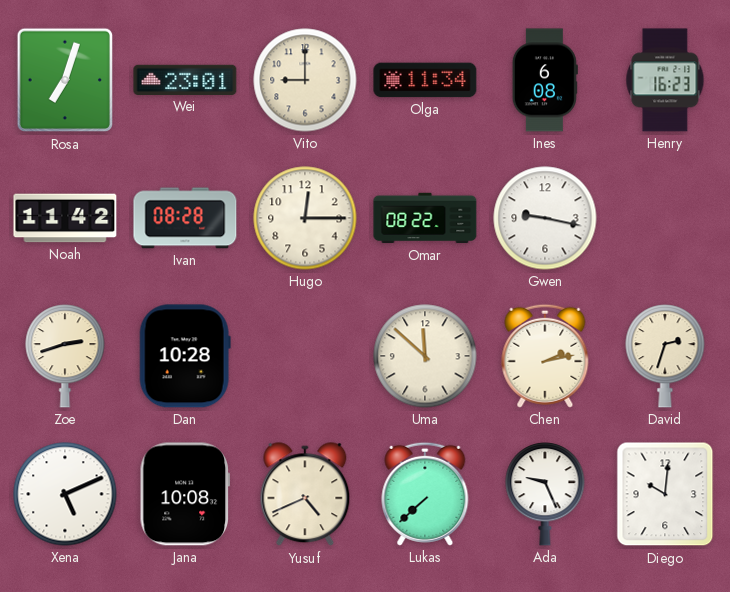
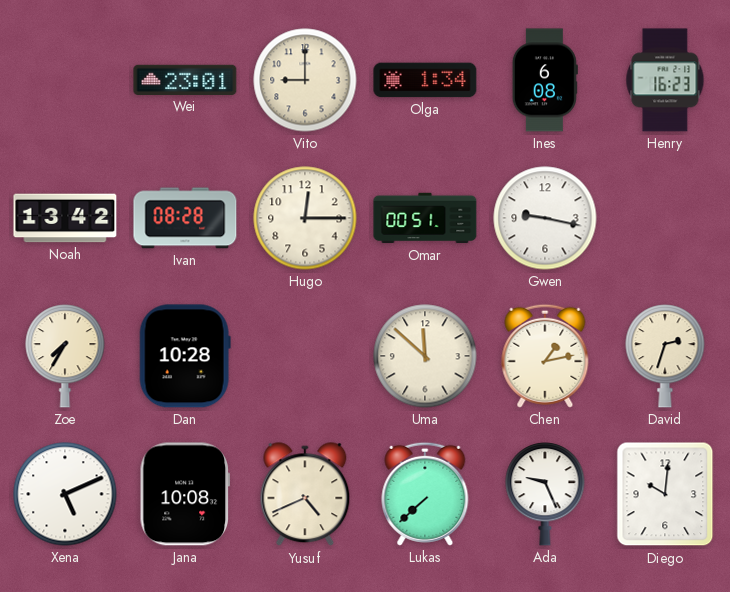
Rosa: 7:03 -> none
Olga: 11:34 -> 1:34
Noah: 11:42 -> 13:42
Omar: 08:22 -> 00:51
Zoe: 2:42 -> 7:35
Chen: 2:13 -> 1:13
